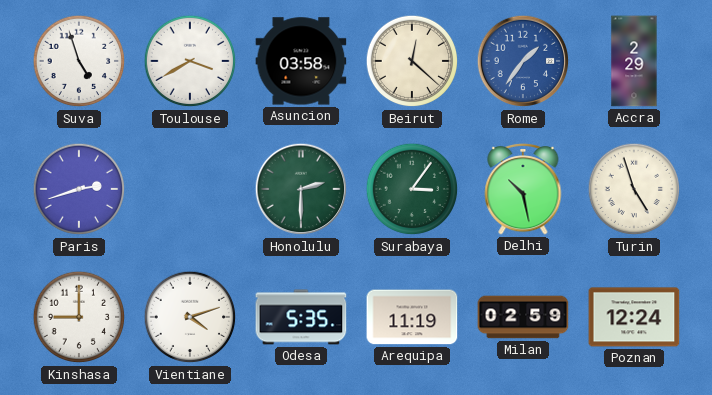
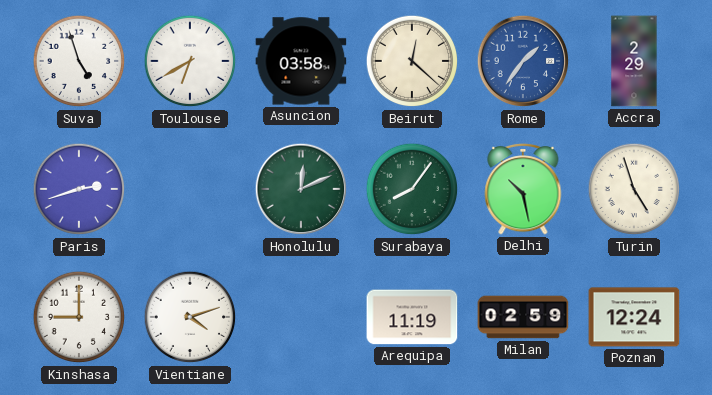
Toulouse: 3:40 -> 6:40
Honolulu: 2:30 -> 12:11
Surabaya: 3:06 -> 8:06
Odesa: 5:35 -> none
